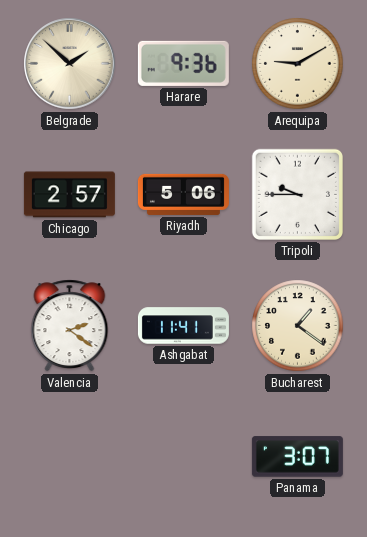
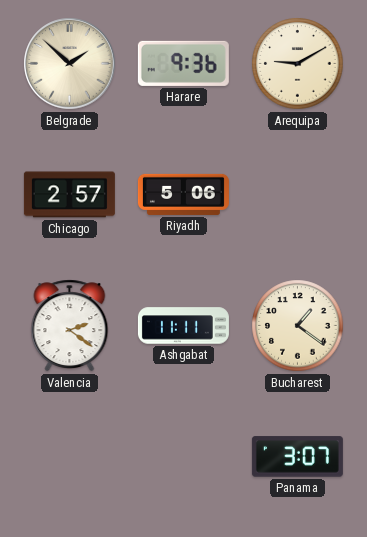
Tripoli: 9:45 -> none
Ashgabat: 11:41 -> 11:11
